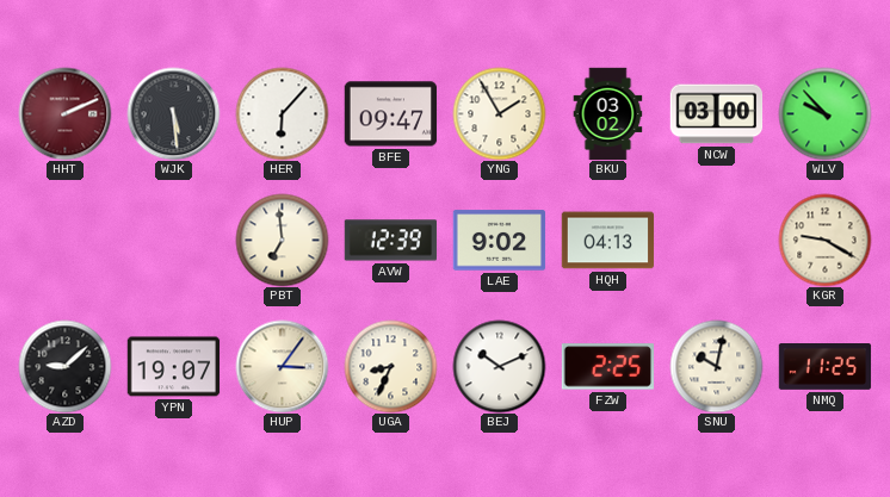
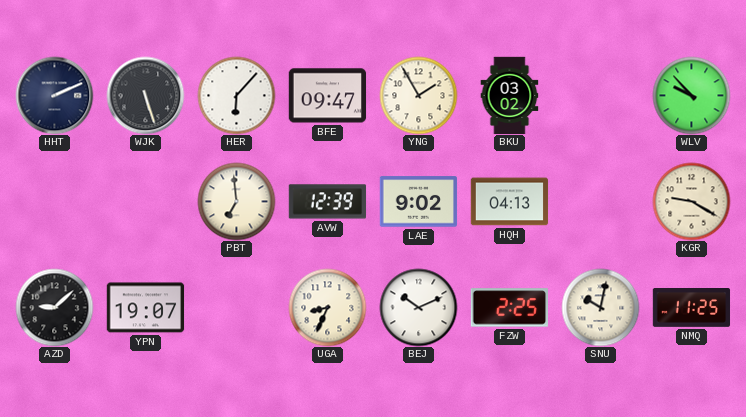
HHT dial: burgundy -> navy
WJK: 5:29 -> 5:27
NCW: 03:00 -> none
HUP: 3:06 -> none
